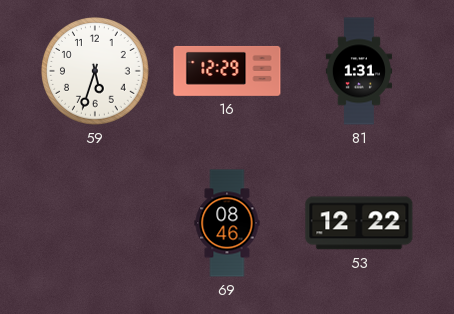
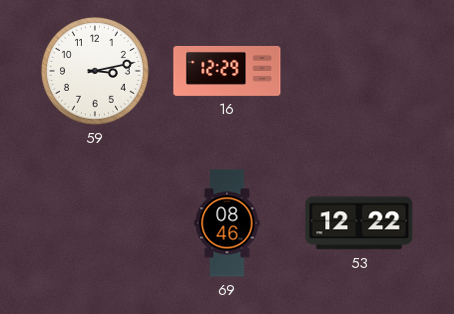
59: 5:33 -> 3:13
81: 1:31 -> none
